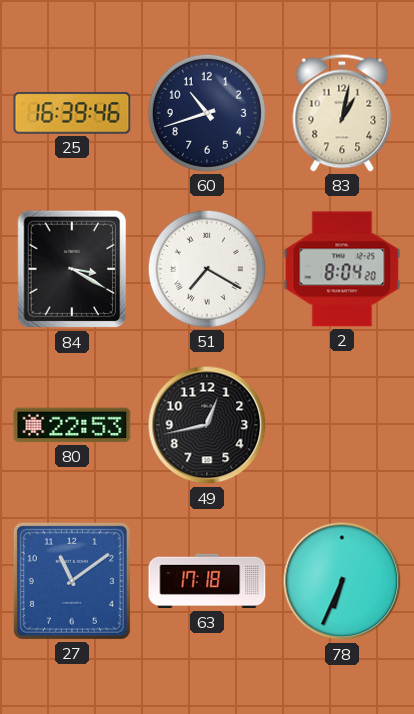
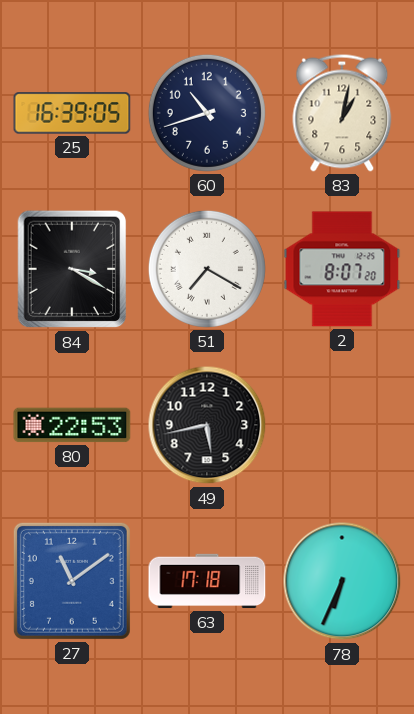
25: 16:39:46 -> 16:39:05
2: 8:04 -> 8:07
49: 12:43 -> 5:43
